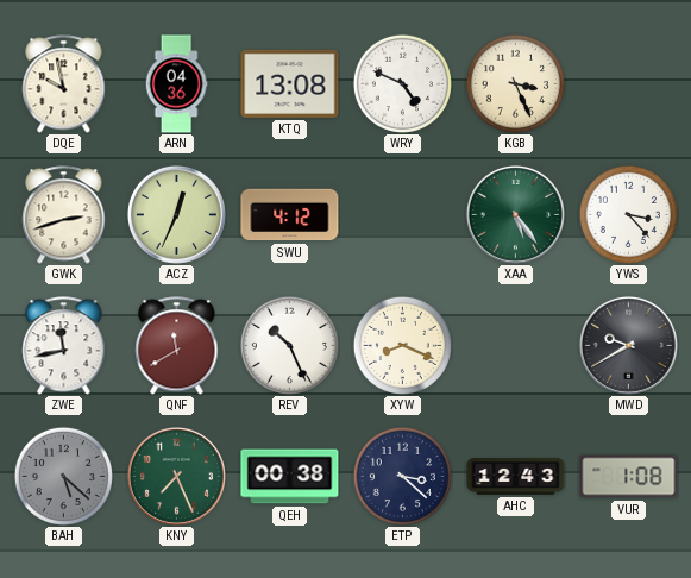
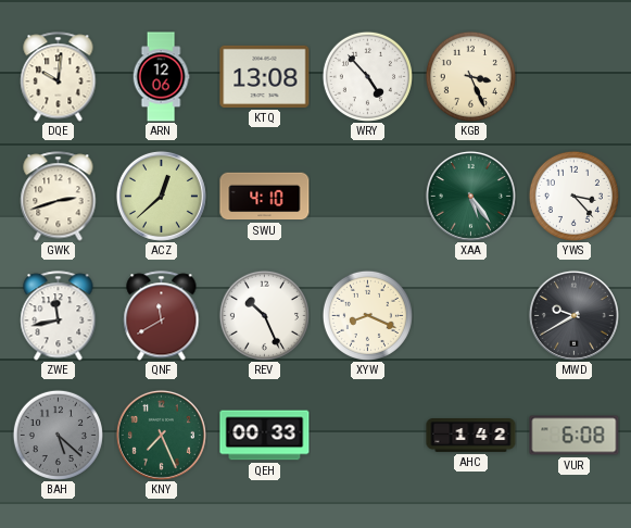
DQE: 9:58 -> 10:01
ARN: 04:36 -> 12:06
WRY: 4:49 -> 4:53
ACZ: 12:34 -> 12:38
SWU: 4:12 -> 4:10
QEH: 00:38 -> 00:33
ETP: 3:22 -> none
AHC: 12:43 -> 1:42
VUR: 1:08 -> 6:08
